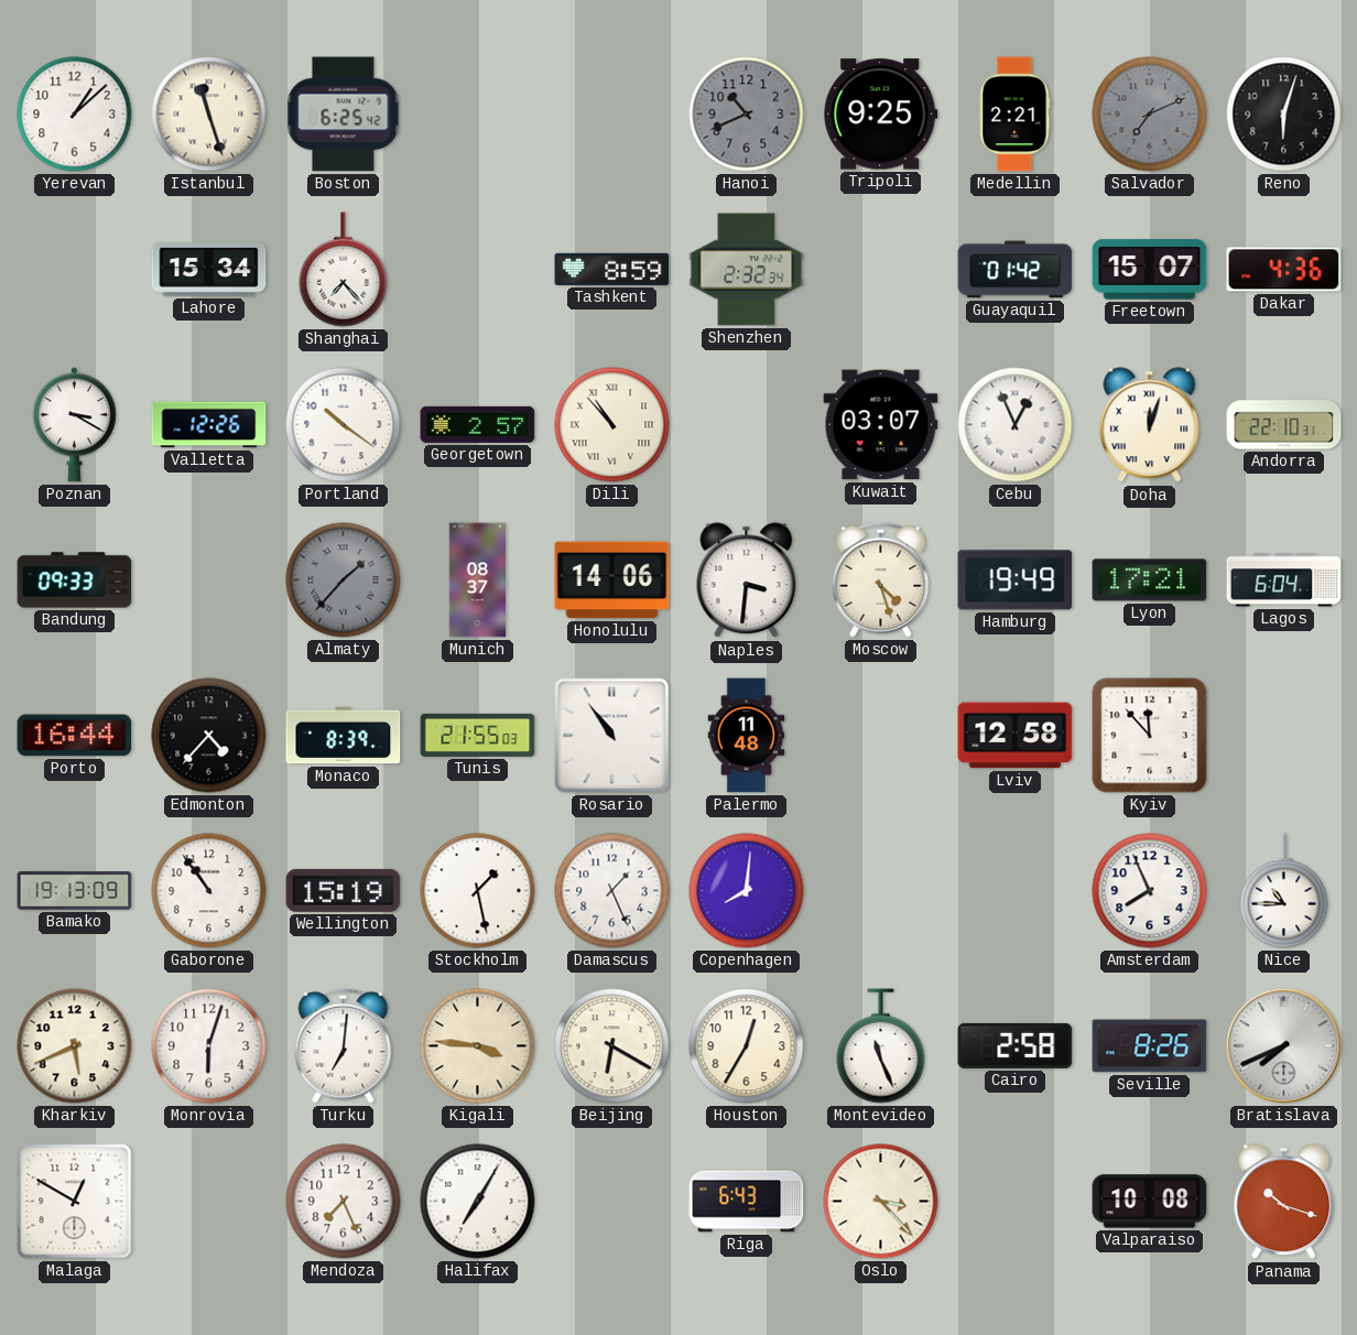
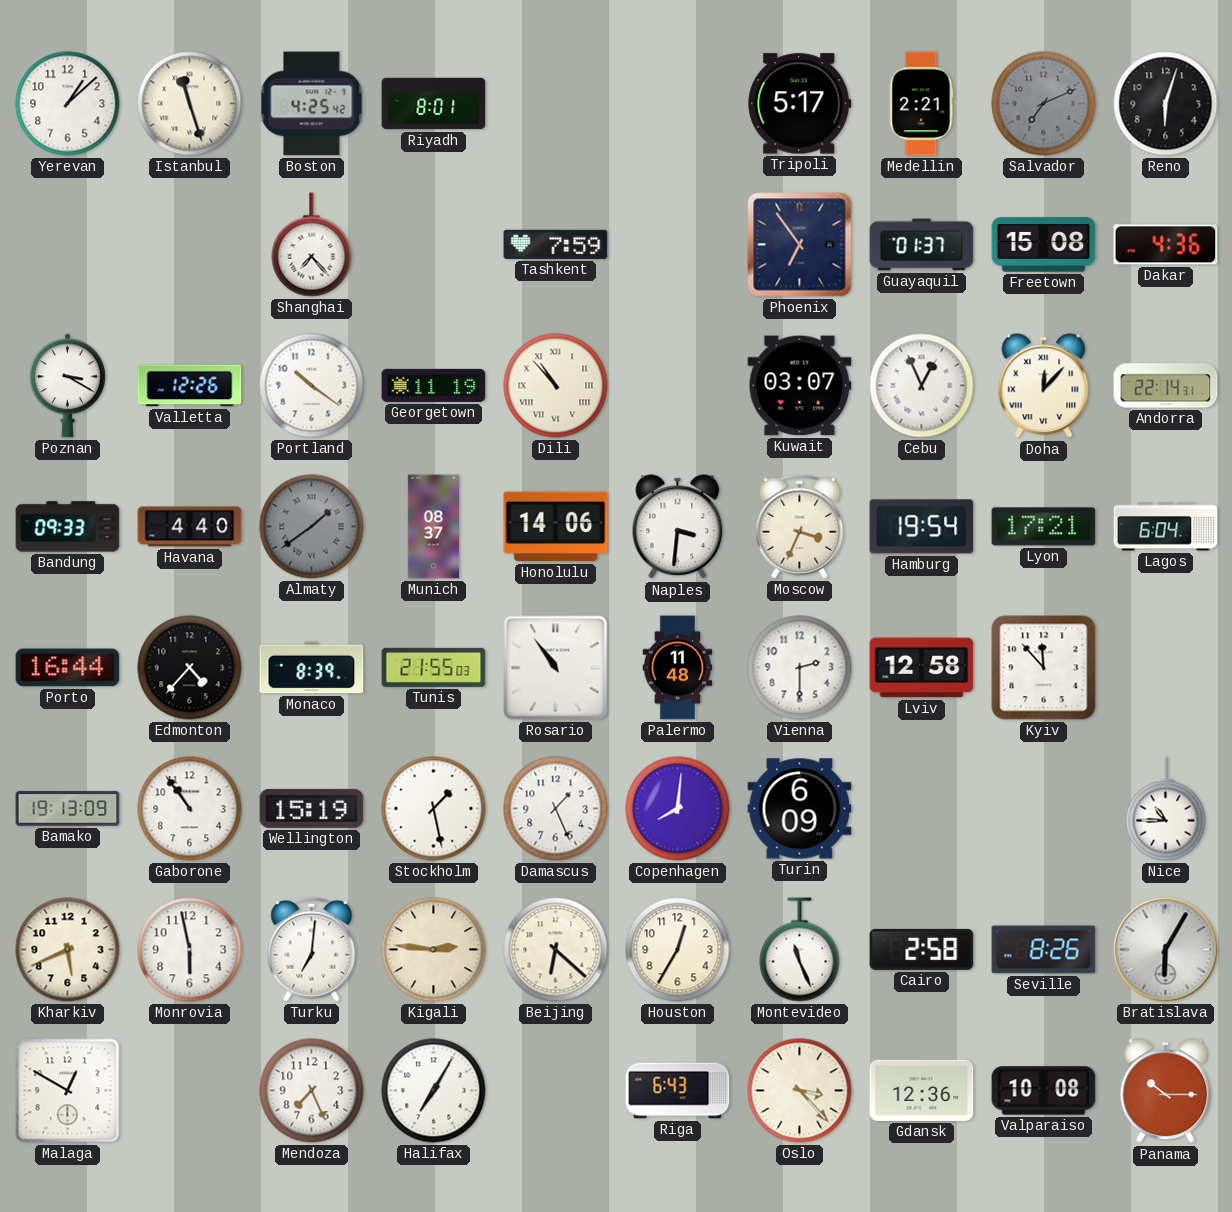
Boston: 6:25 -> 4:25
Riyadh: none -> 8:01
Hanoi: 10:41 -> none
Tripoli: 9:25 -> 5:17
Lahore: 15:34 -> none
Tashkent: 8:59 -> 7:59
Shenzhen: 2:32 -> none
Phoenix: none -> 6:54
Guayaquil: 01:42 -> 01:37
Freetown: 15:07 -> 15:08
Georgetown: 2:57 -> 11:19
Doha: 12:03 -> 12:07
Andorra: 22:10 -> 22:14
Havana: none -> 4:40
Almaty: 1:37 -> 1:39
Moscow: 4:27 -> 3:34
Hamburg: 19:49 -> 19:54
Vienna: none -> 2:30
Turin: none -> 6:09
Amsterdam: 7:56 -> none
Monrovia: 6:03 -> 5:58
Kigali: 3:46 -> 2:46
Beijing: 6:20 -> 6:22
Bratislava: 7:41 -> 6:05
Gdansk: none -> 12:36
Panama: 10:18 -> 10:15
